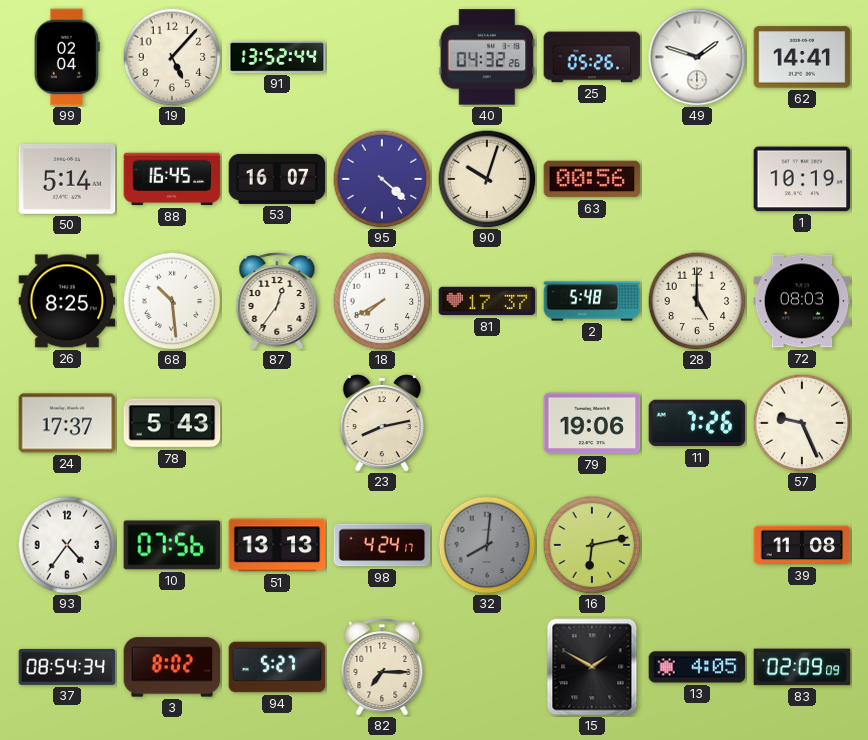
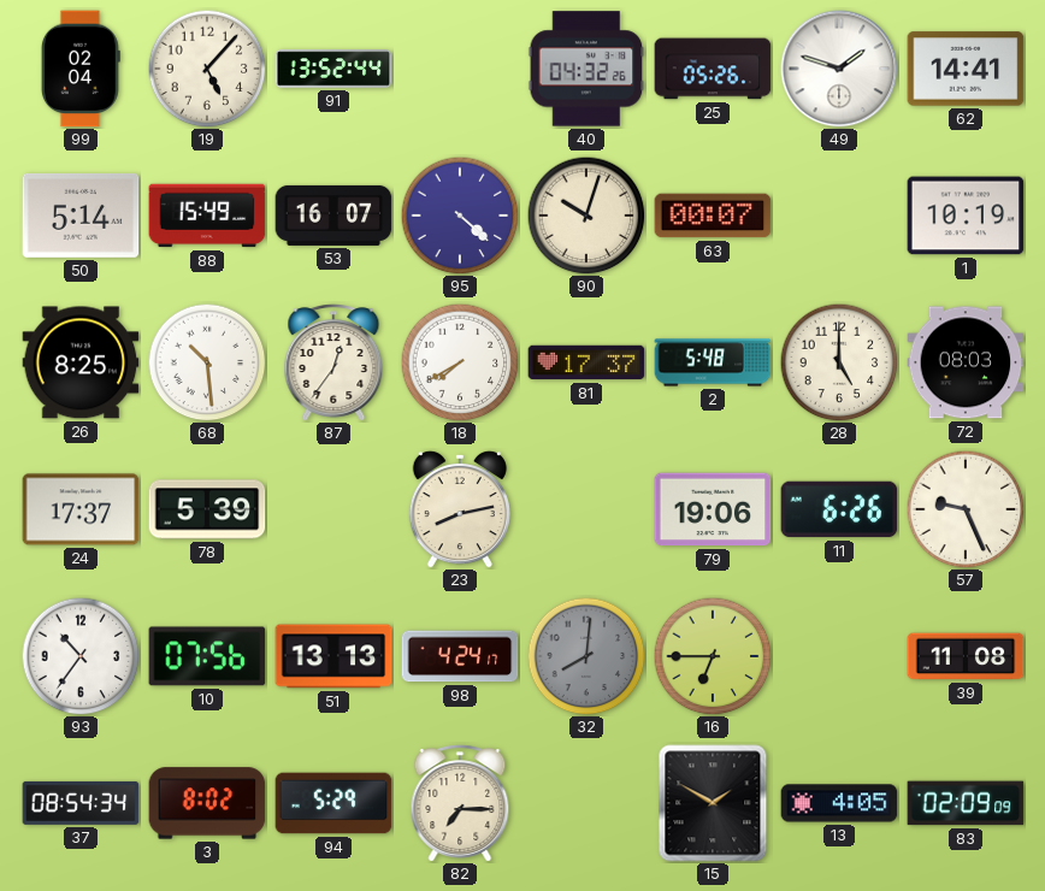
88: 16:45 -> 15:49
63: 00:56 -> 00:07
78: 5:43 -> 5:39
11: 7:26 -> 6:26
93: 4:36 -> 10:36
16: 6:13 -> 6:45
94: 5:27 -> 5:29
